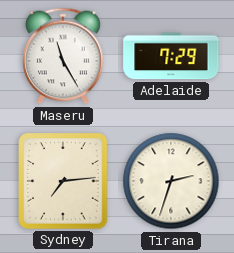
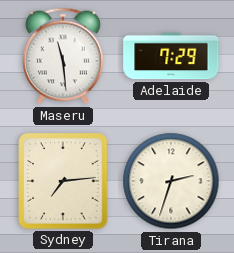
Maseru: 11:25 -> 11:29
